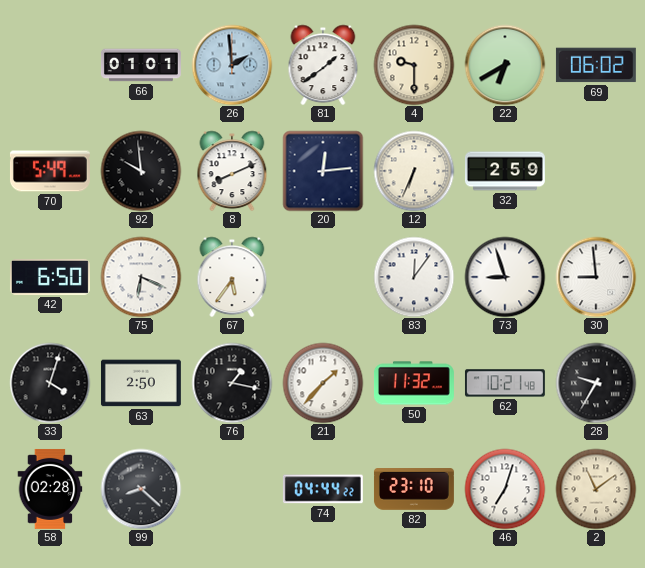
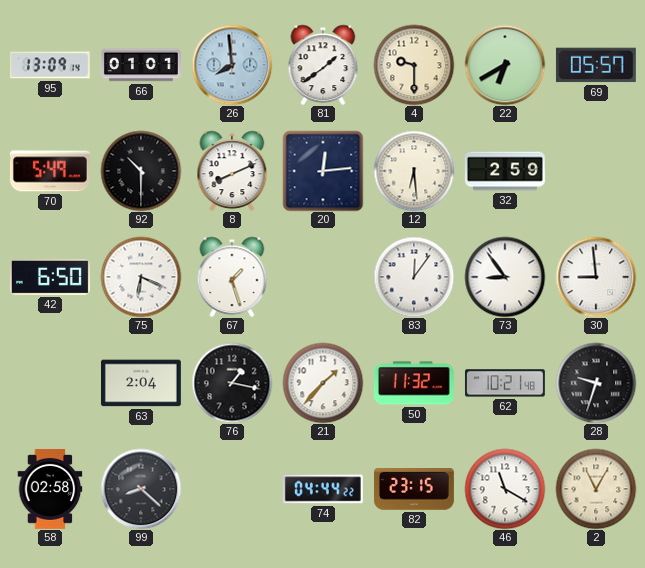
95: none -> 13:09
26: 1:59 -> 7:59
69: 06:02 -> 05:57
92: 9:59 -> 10:30
12: 6:34 -> 6:29
67: 5:36 -> 1:27
73: 8:57 -> 8:54
33: 4:03 -> none
63: 2:50 -> 2:04
28: 9:35 -> 9:33
58: 02:28 -> 02:58
82: 23:10 -> 23:15
46: 7:03 -> 11:20
2: 11:09 -> 11:05
